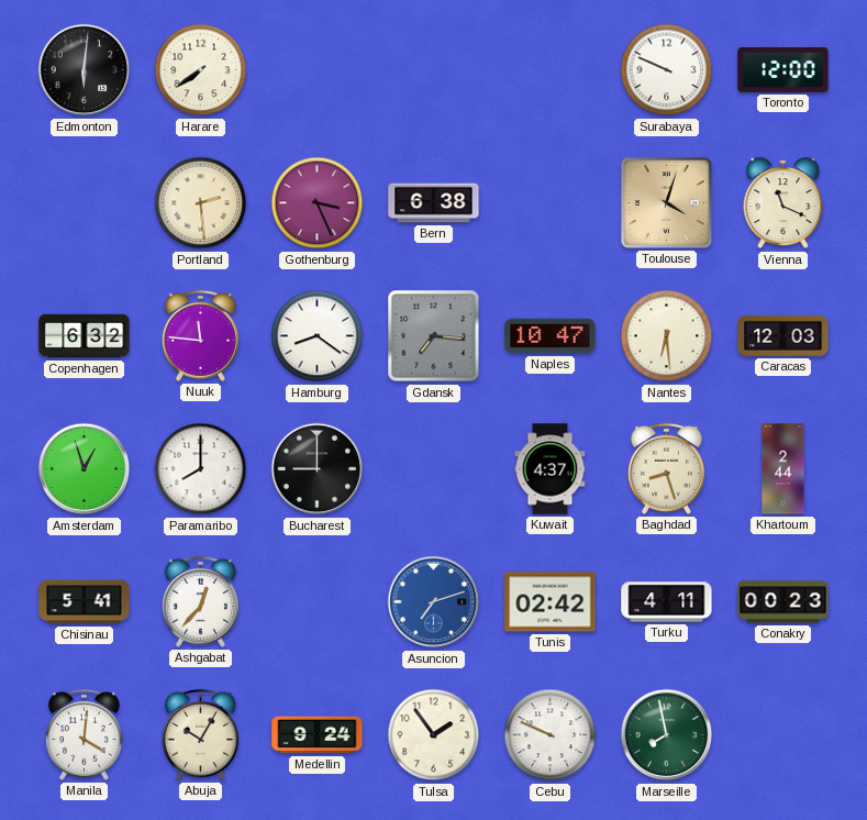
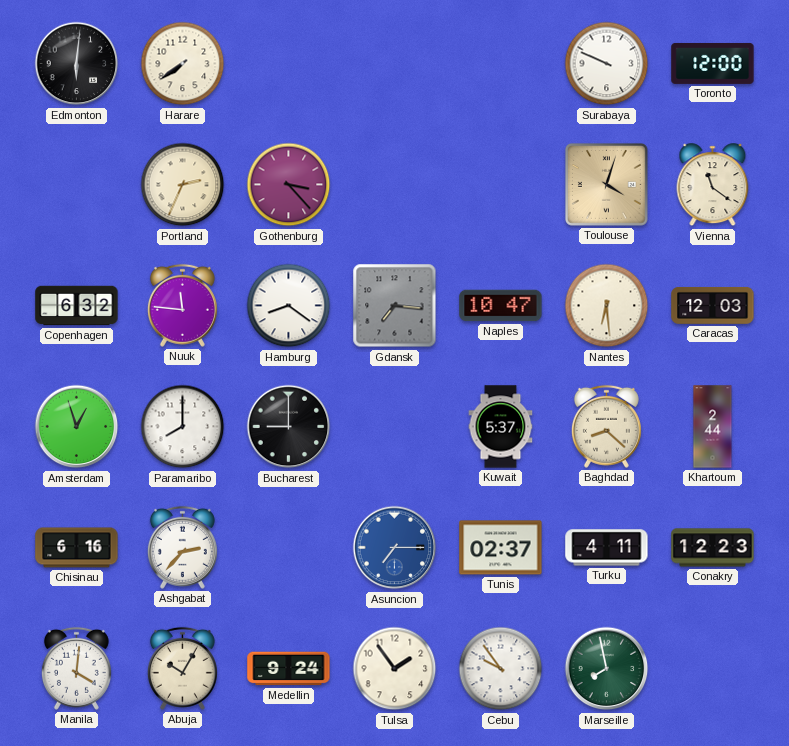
Portland: 2:29 -> 2:34
Gothenburg: 3:26 -> 3:23
Bern: 6:38 -> none
Vienna: 11:19 -> 11:21
Kuwait: 4:37 -> 5:37
Baghdad: 8:27 -> 8:22
Chisinau: 5:41 -> 6:16
Ashgabat: 12:37 -> 2:37
Asuncion: 7:12 -> 7:15
Tunis: 02:42 -> 02:37
Conakry: 00:23 -> 12:23
Cebu: 9:49 -> 9:54
